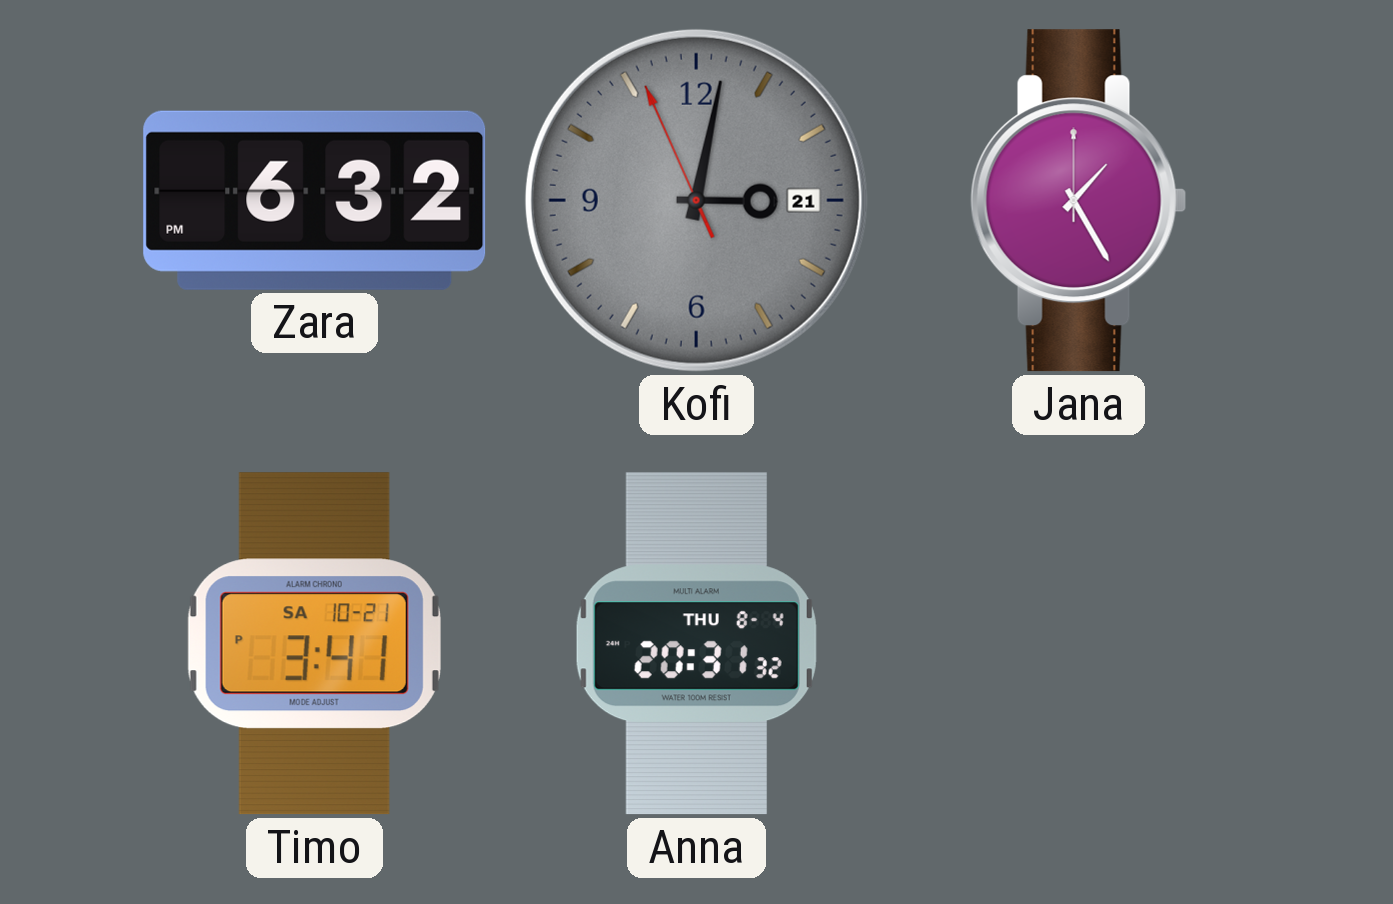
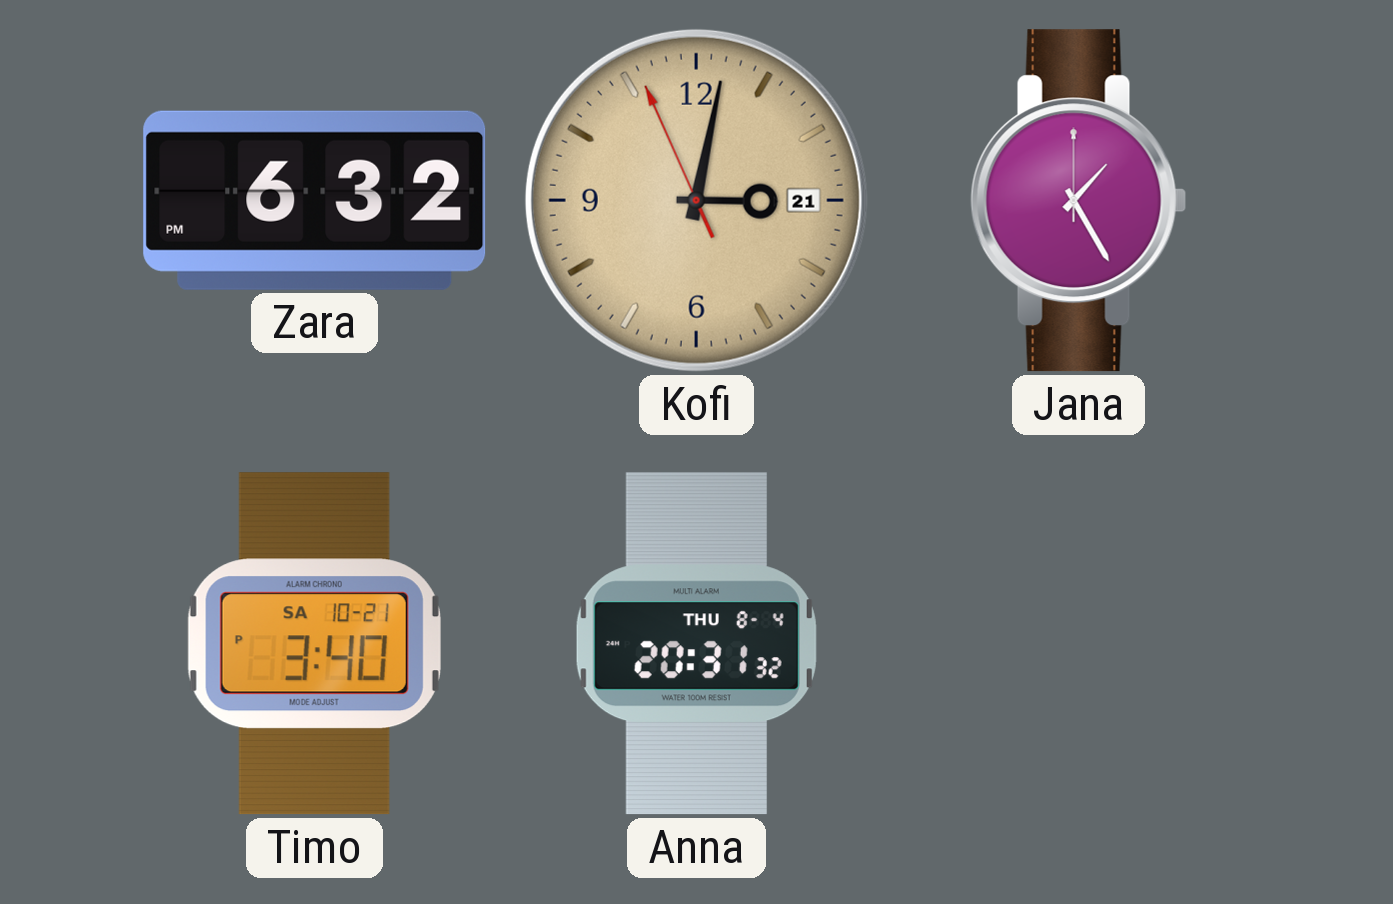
Kofi dial: grey -> champagne
Timo: 3:41 -> 3:40
